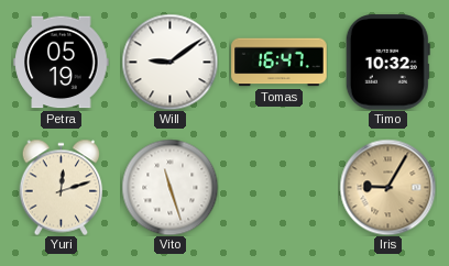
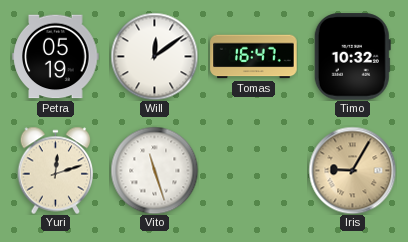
Will: 9:09 -> 12:09
